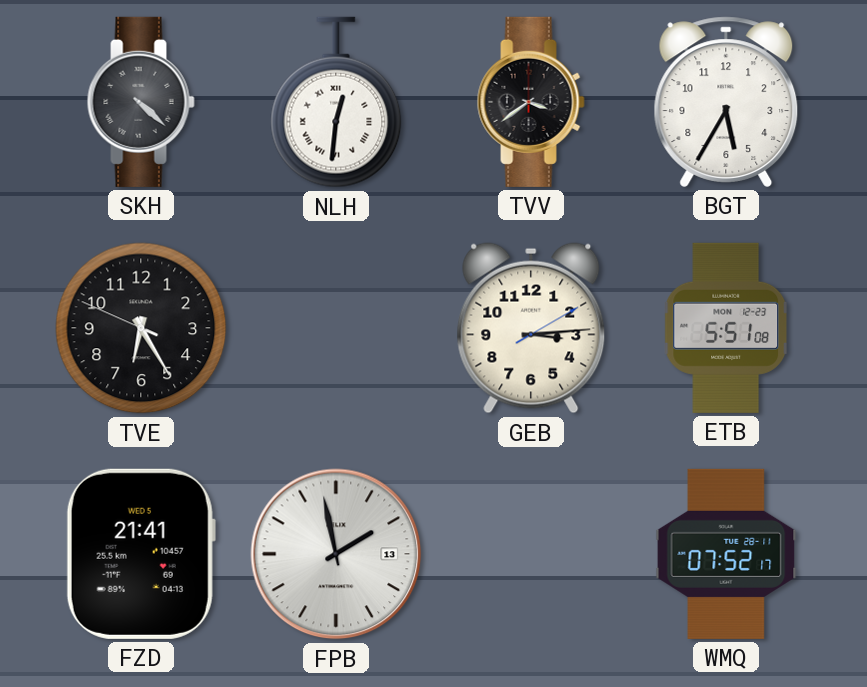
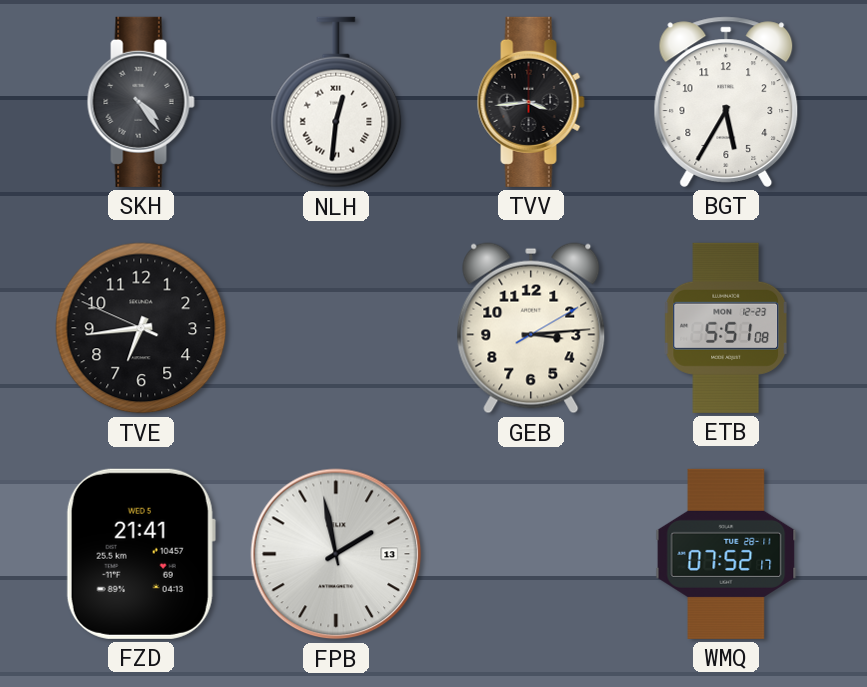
SKH: 4:22 -> 4:24
TVV: 3:39 -> 3:44
TVE: 6:24 -> 6:43
